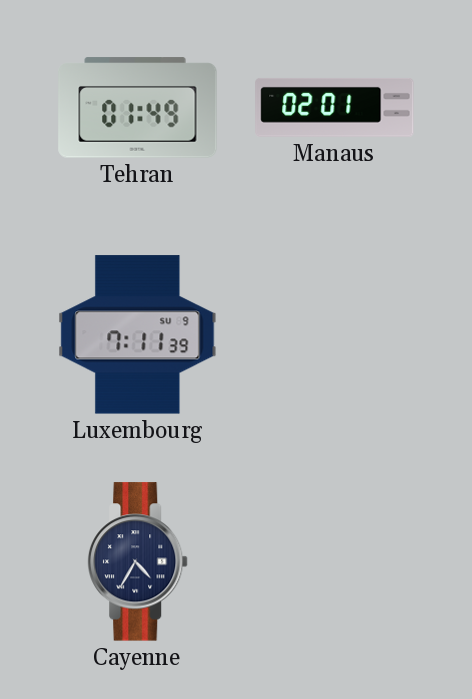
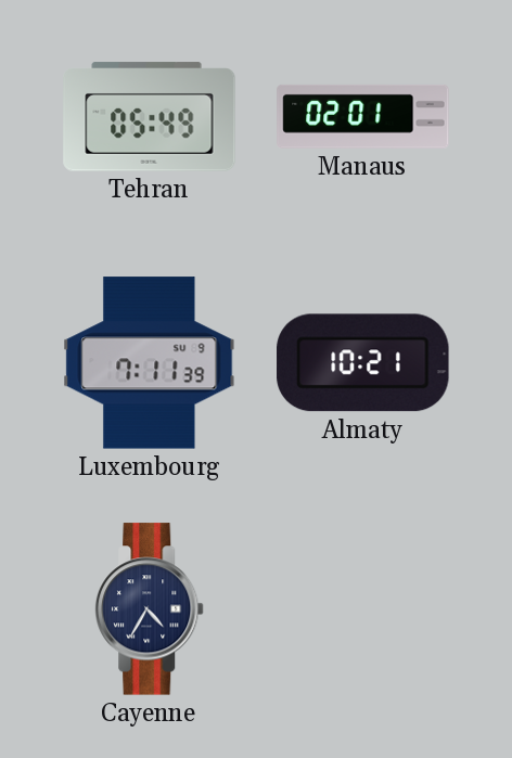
Tehran: 01:49 -> 05:49
Almaty: none -> 10:21
